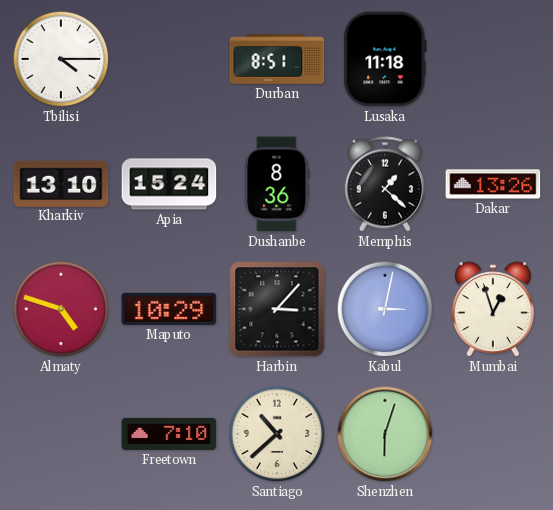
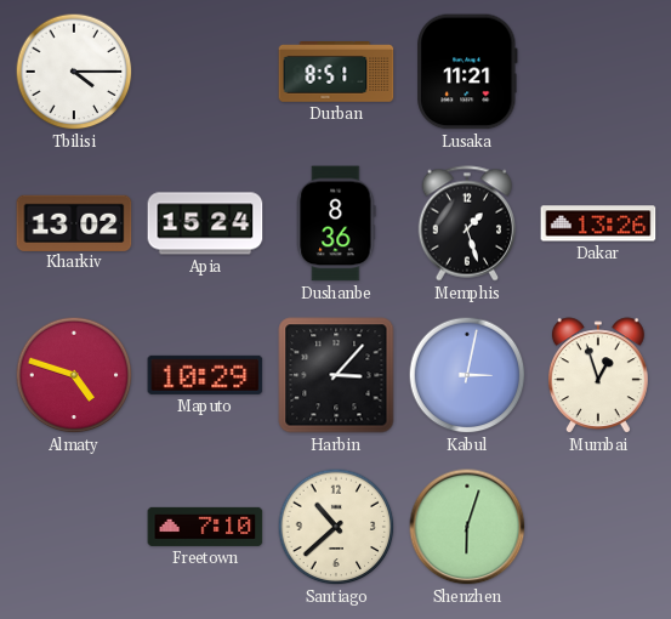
Lusaka: 11:18 -> 11:21
Kharkiv: 13:10 -> 13:02
Memphis: 1:22 -> 1:27
